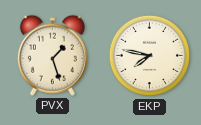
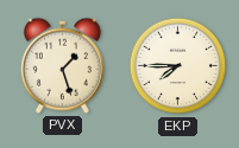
EKP: 7:47 -> 7:45
